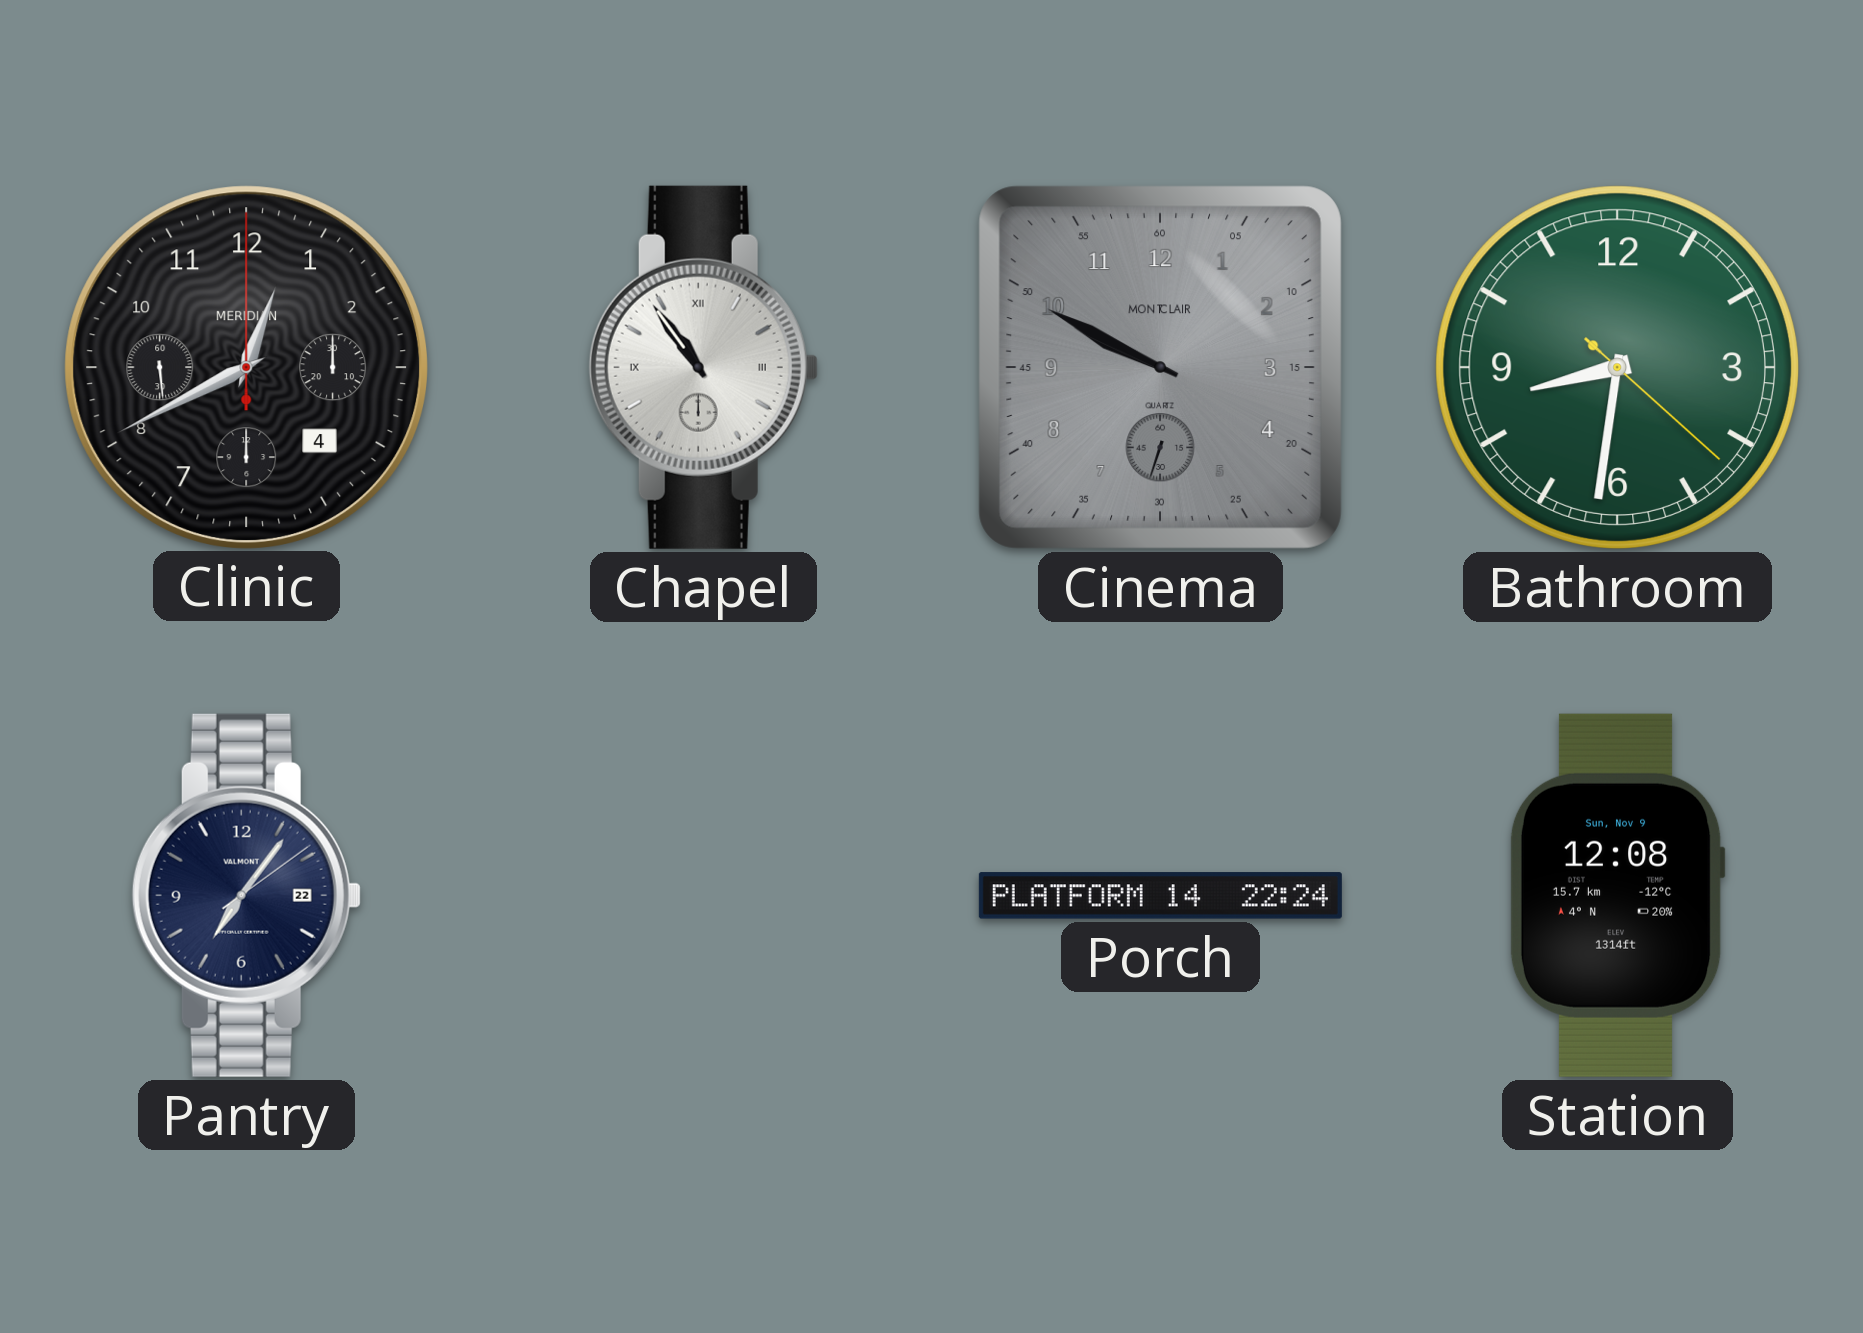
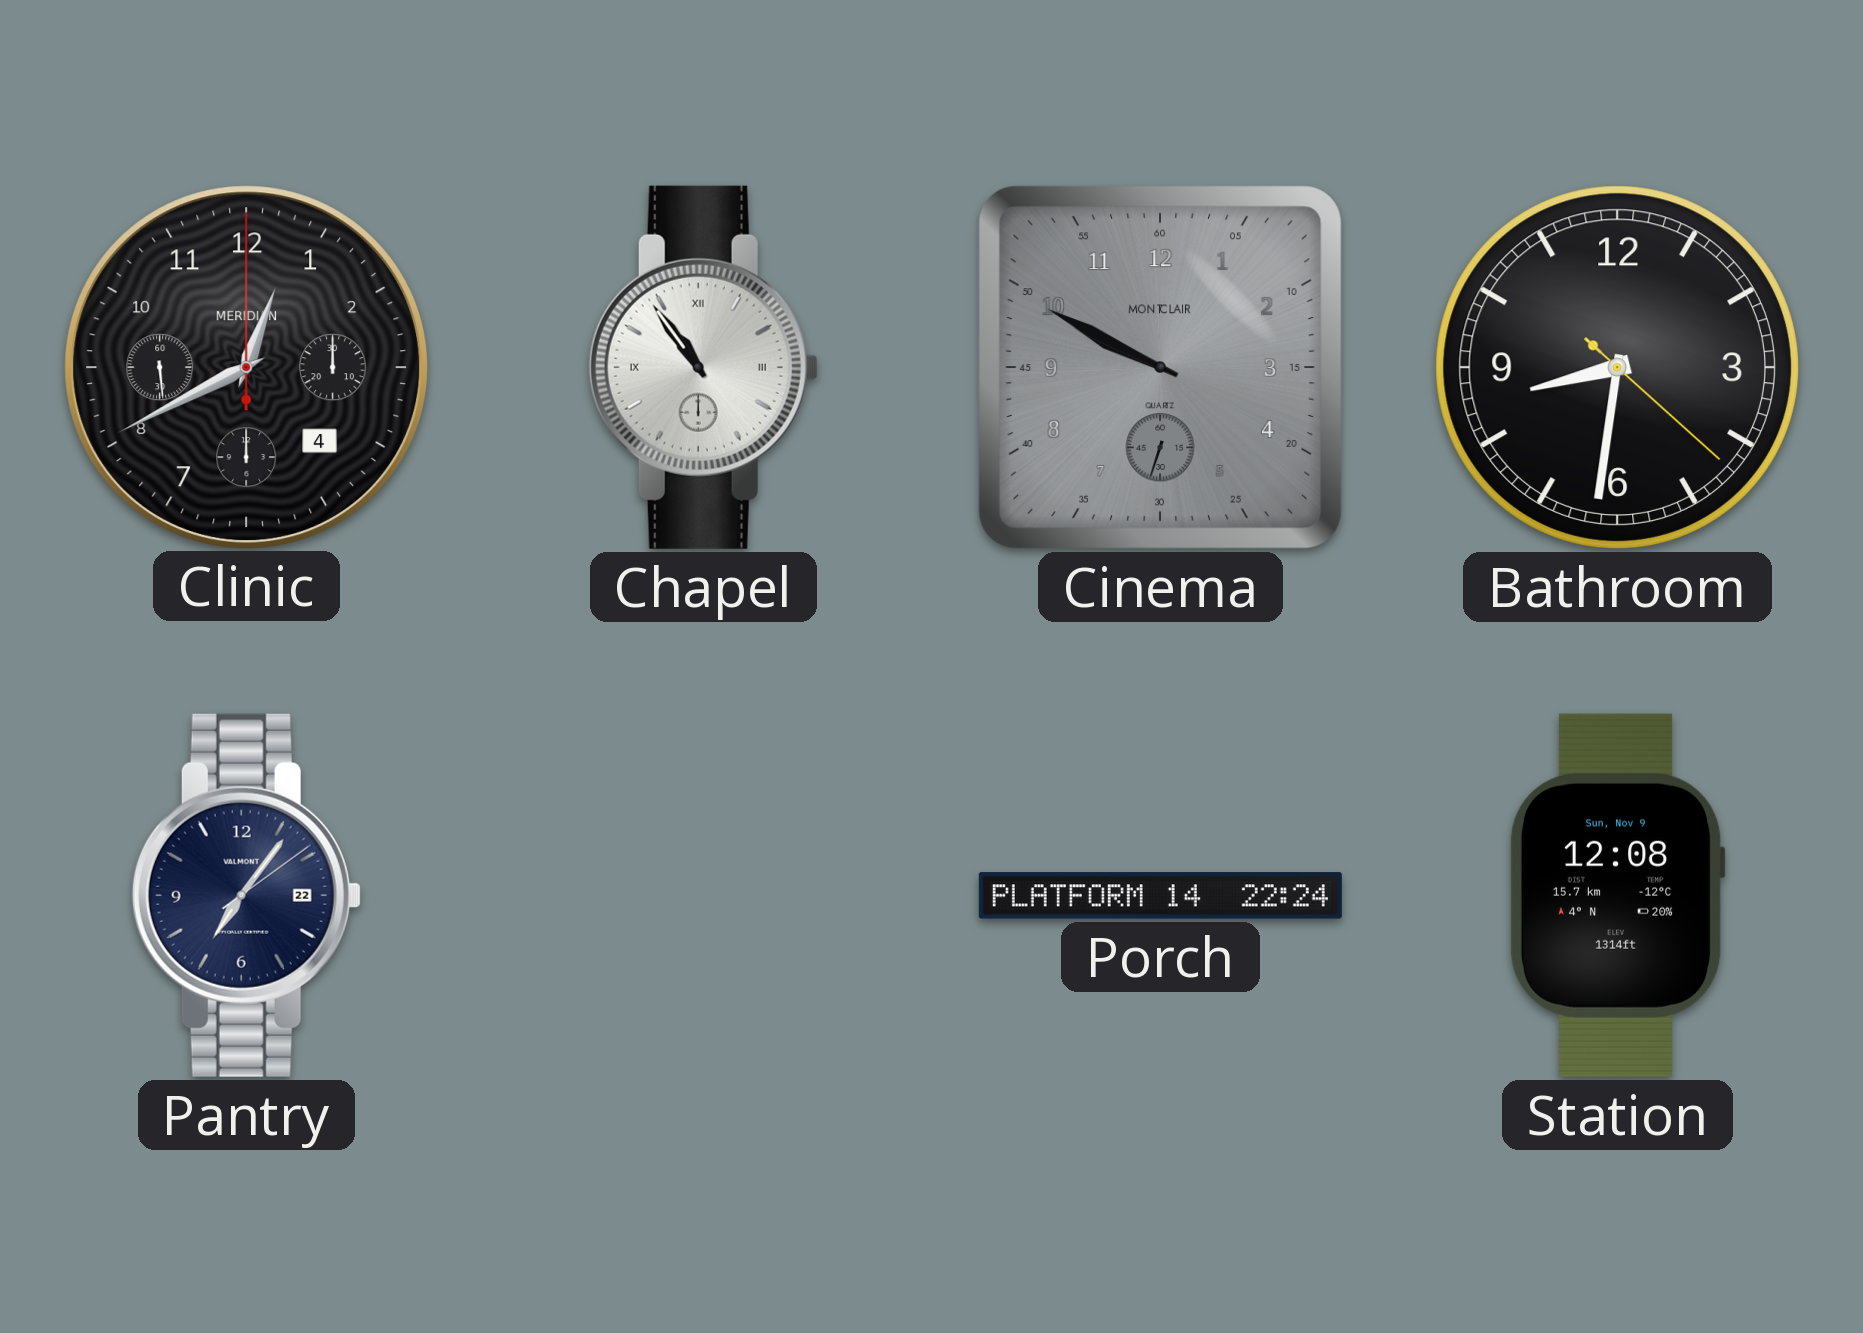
Bathroom dial: green -> black
